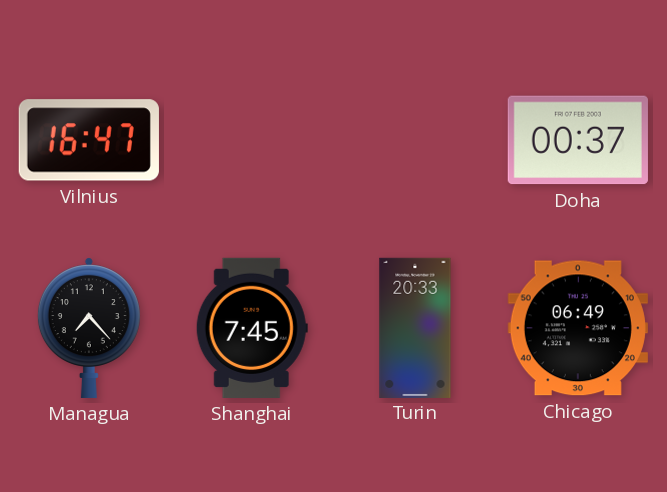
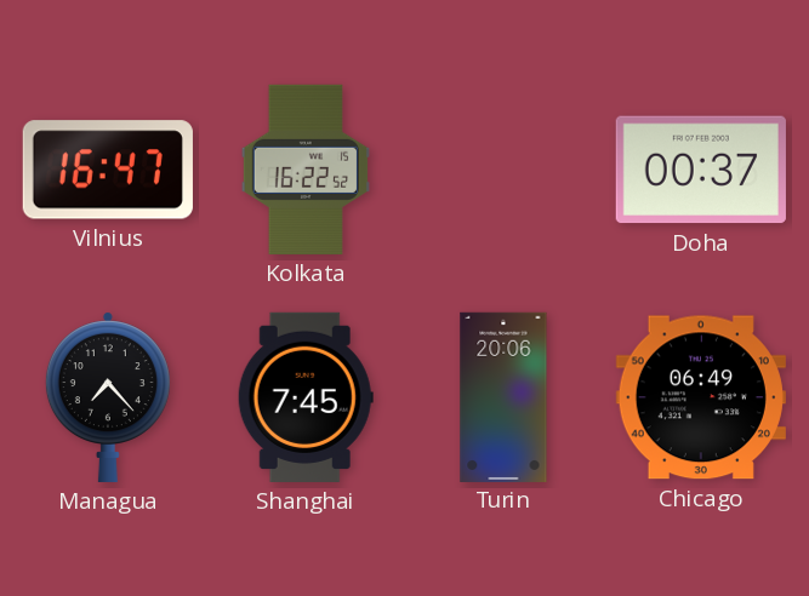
Kolkata: none -> 16:22
Turin: 20:33 -> 20:06
